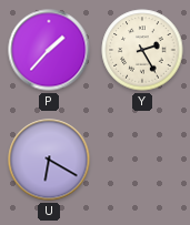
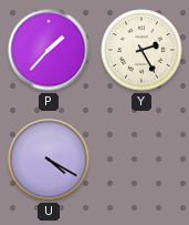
U: 6:20 -> 4:20
